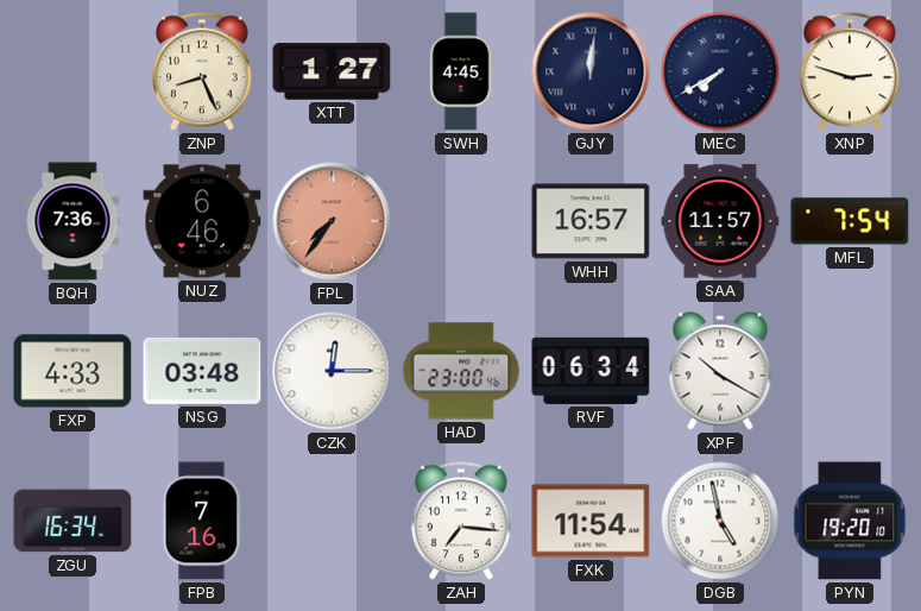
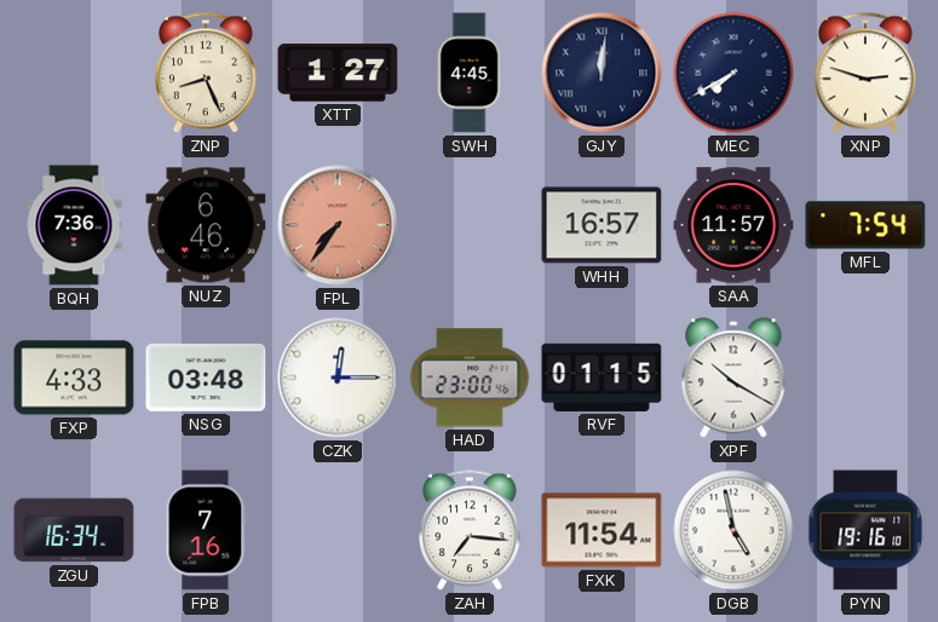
RVF: 06:34 -> 01:15
PYN: 19:20 -> 19:16
